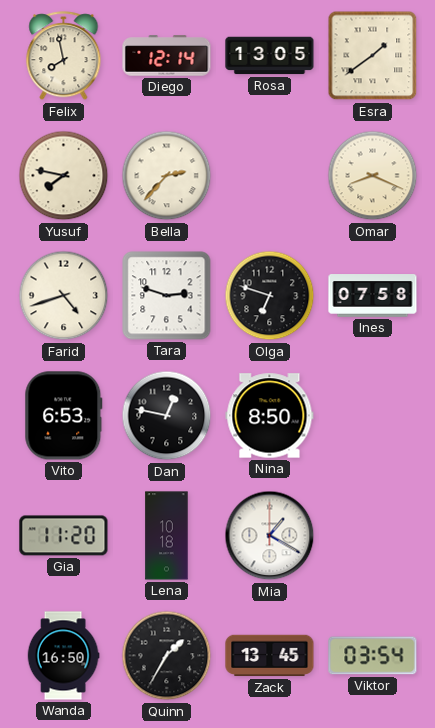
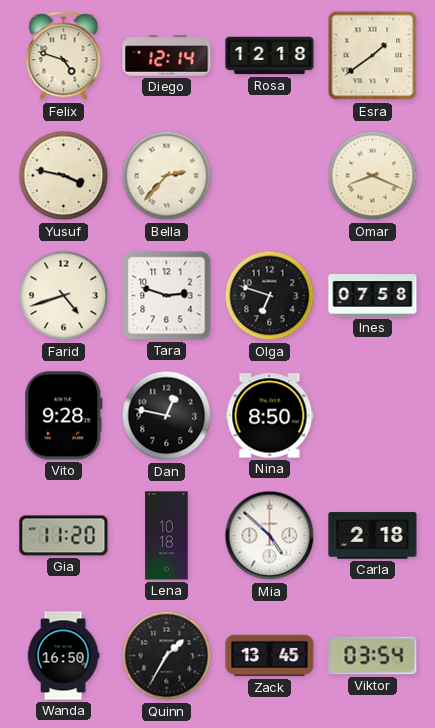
Felix: 7:58 -> 4:48
Rosa: 13:05 -> 12:18
Yusuf: 7:47 -> 3:47
Vito: 6:53 -> 9:28
Mia: 1:20 -> 4:52
Carla: none -> 2:18
